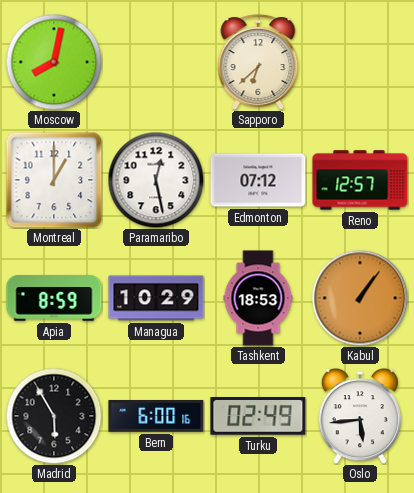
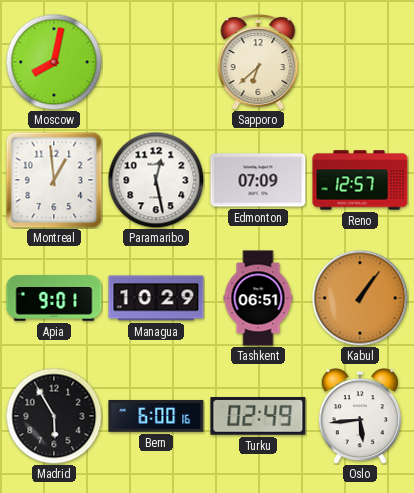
Montreal: 1:00 -> 12:59
Edmonton: 07:12 -> 07:09
Apia: 8:59 -> 9:01
Tashkent: 18:53 -> 06:51
